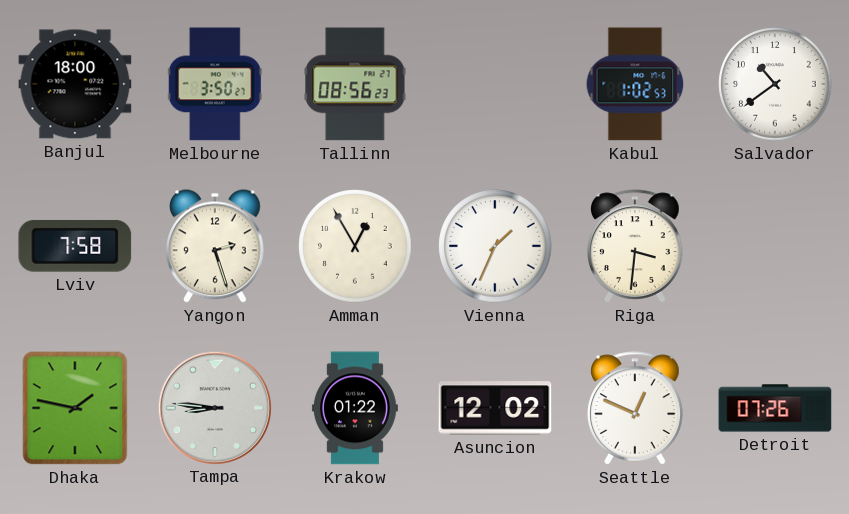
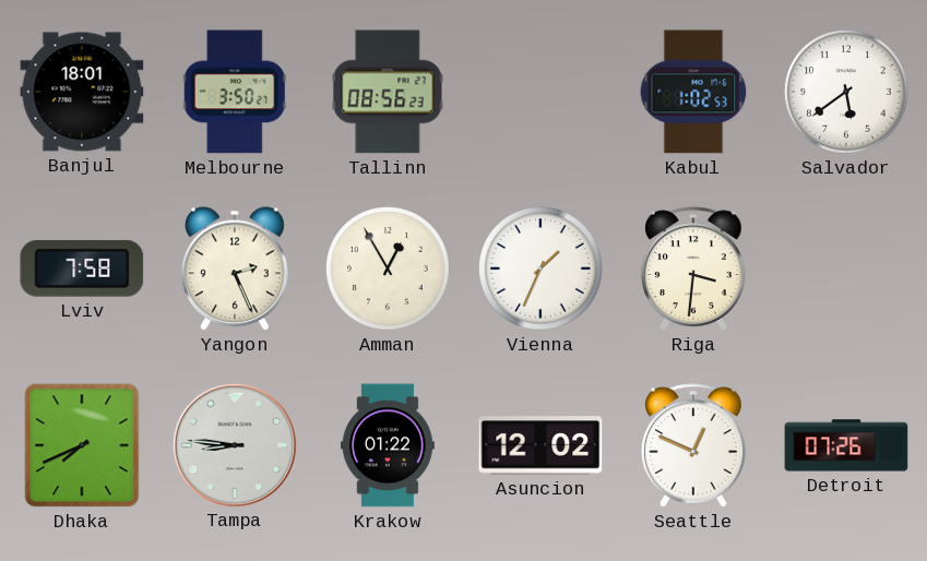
Banjul: 18:00 -> 18:01
Salvador: 10:39 -> 5:39
Yangon: 2:27 -> 2:26
Dhaka: 1:47 -> 7:41
